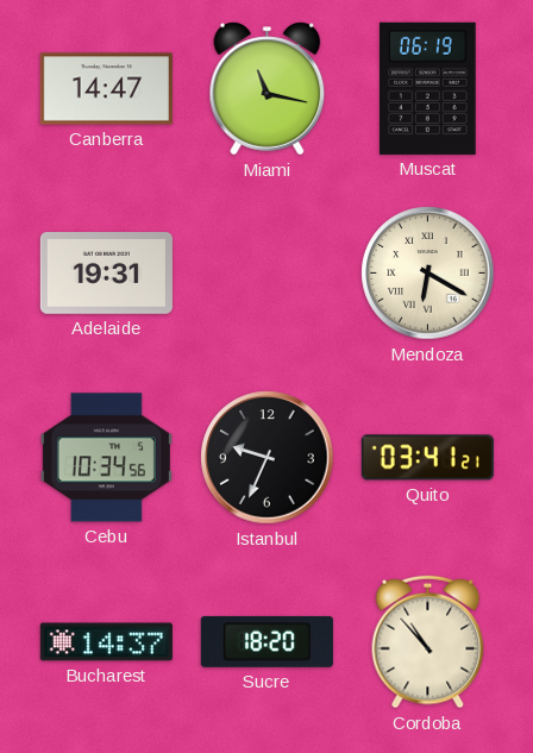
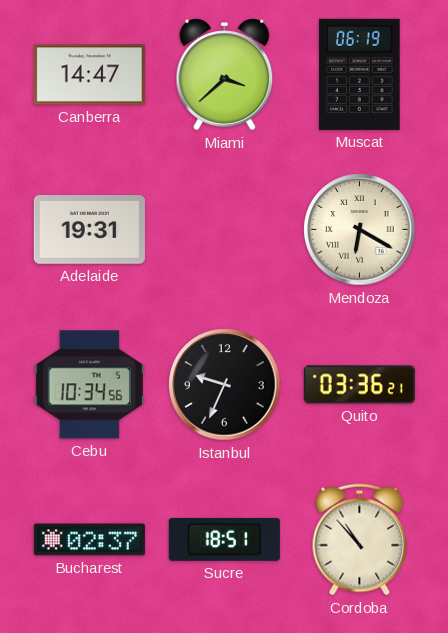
Miami: 11:17 -> 3:38
Quito: 03:41 -> 03:36
Bucharest: 14:37 -> 02:37
Sucre: 18:20 -> 18:51
